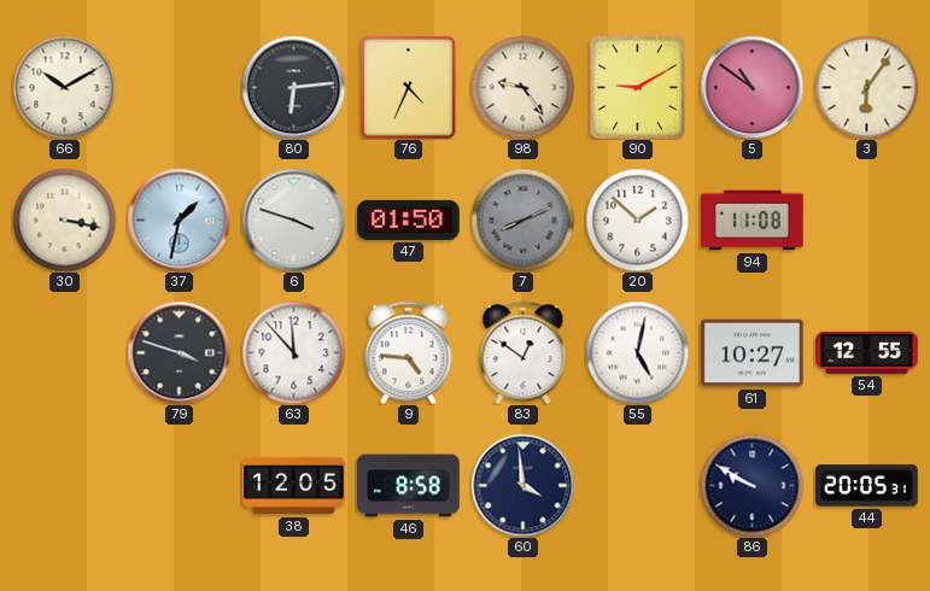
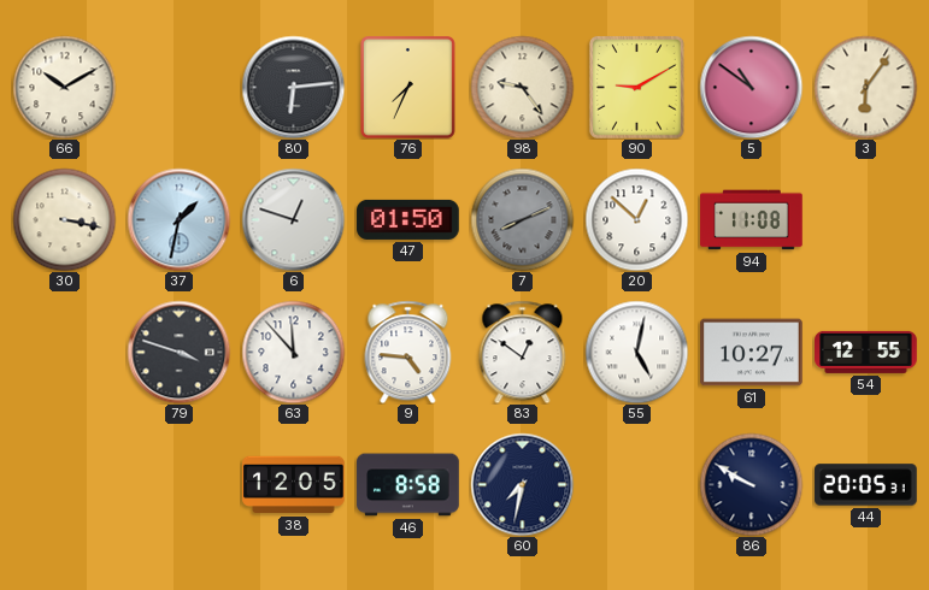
76: 4:34 -> 7:34
6: 3:48 -> 12:48
20: 1:52 -> 12:52
60: 3:59 -> 7:32
